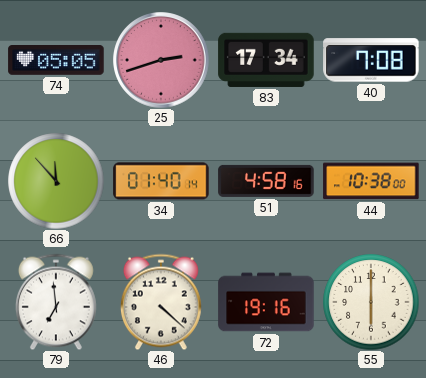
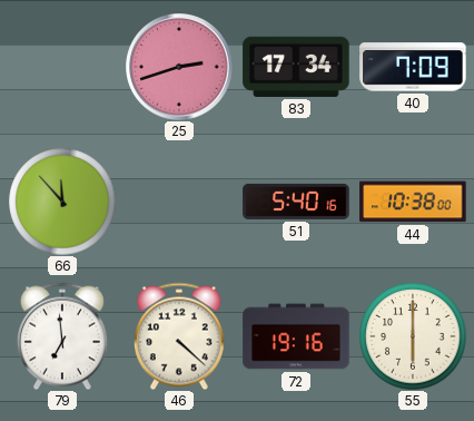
74: 05:05 -> none
40: 7:08 -> 7:09
34: 01:40 -> none
51: 4:58 -> 5:40
